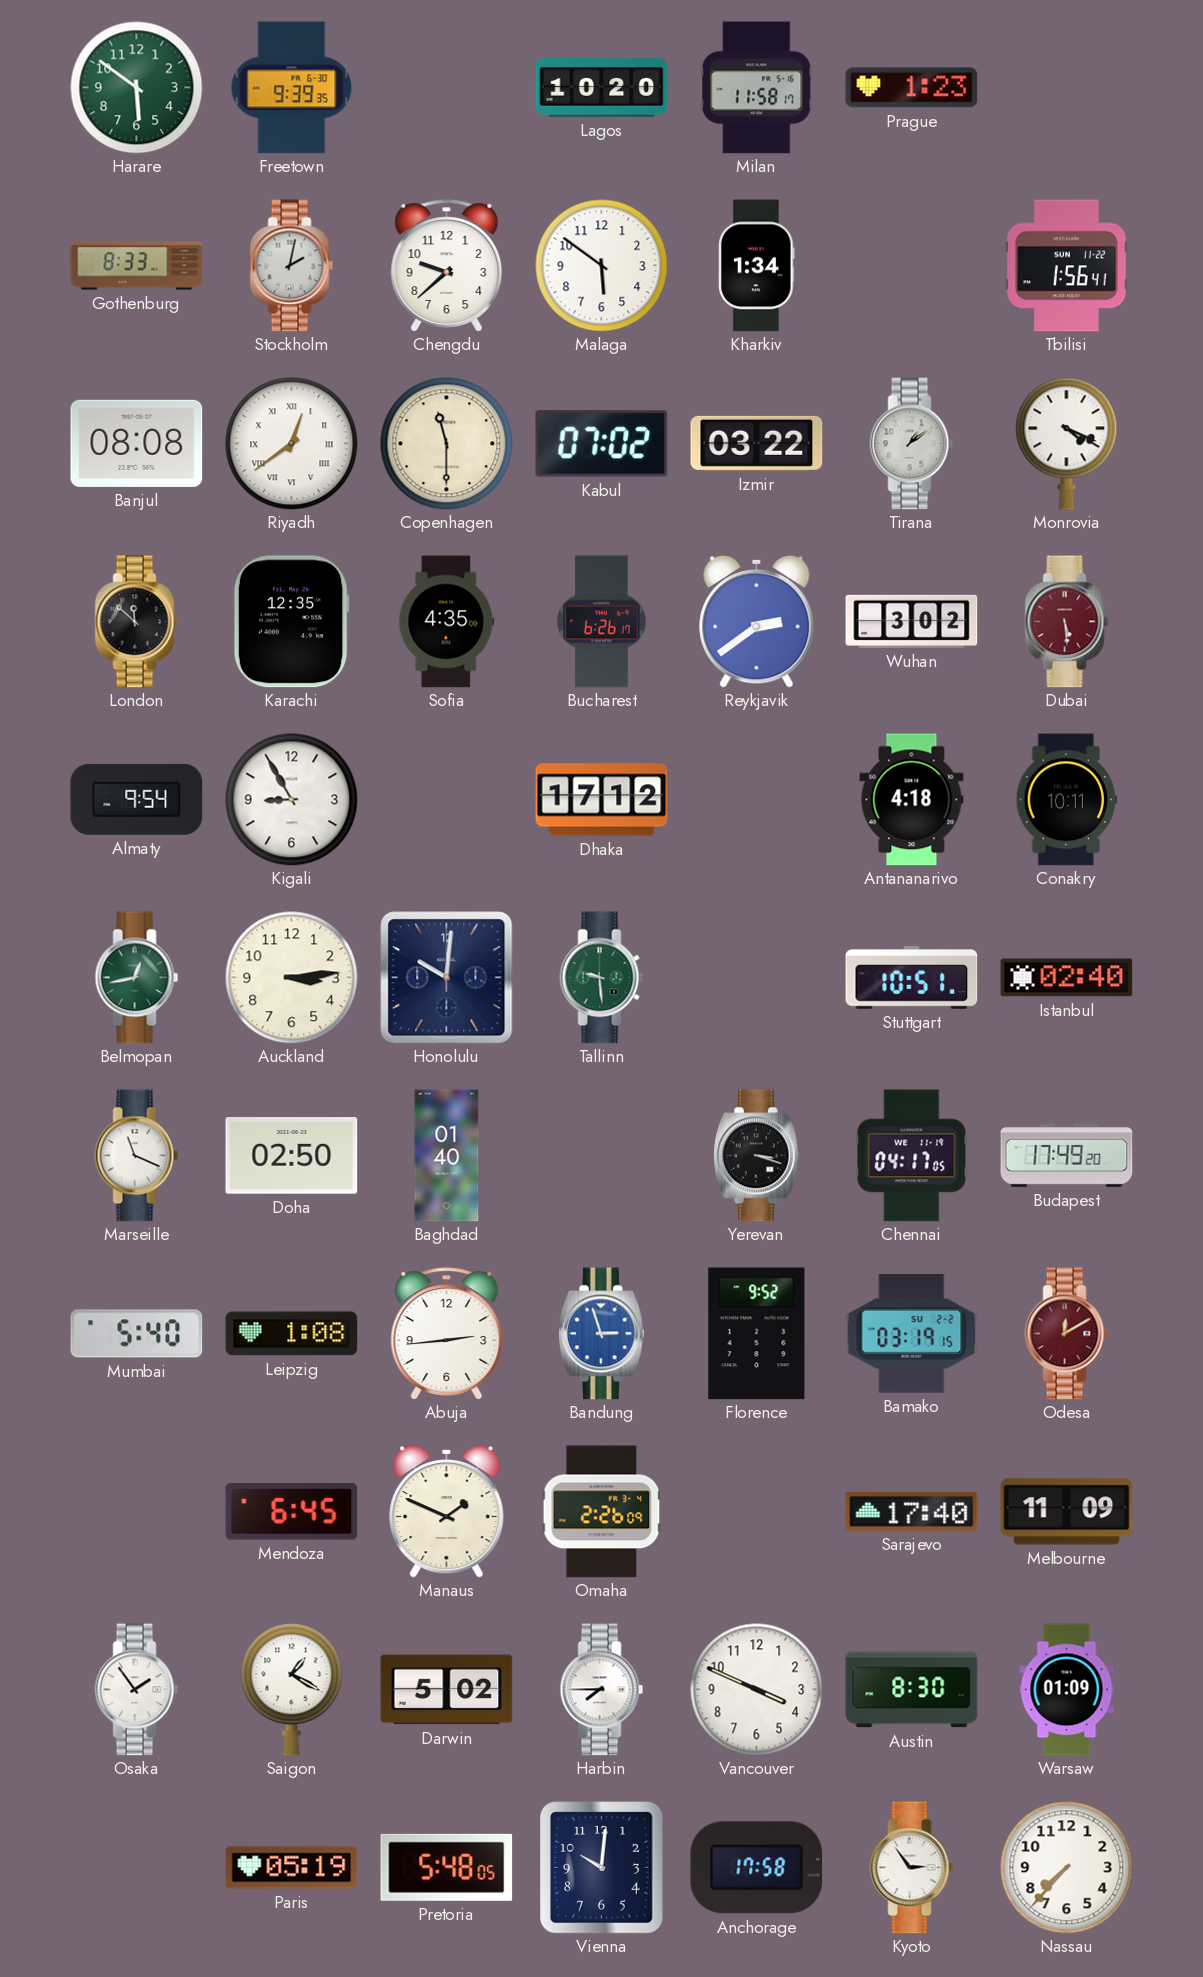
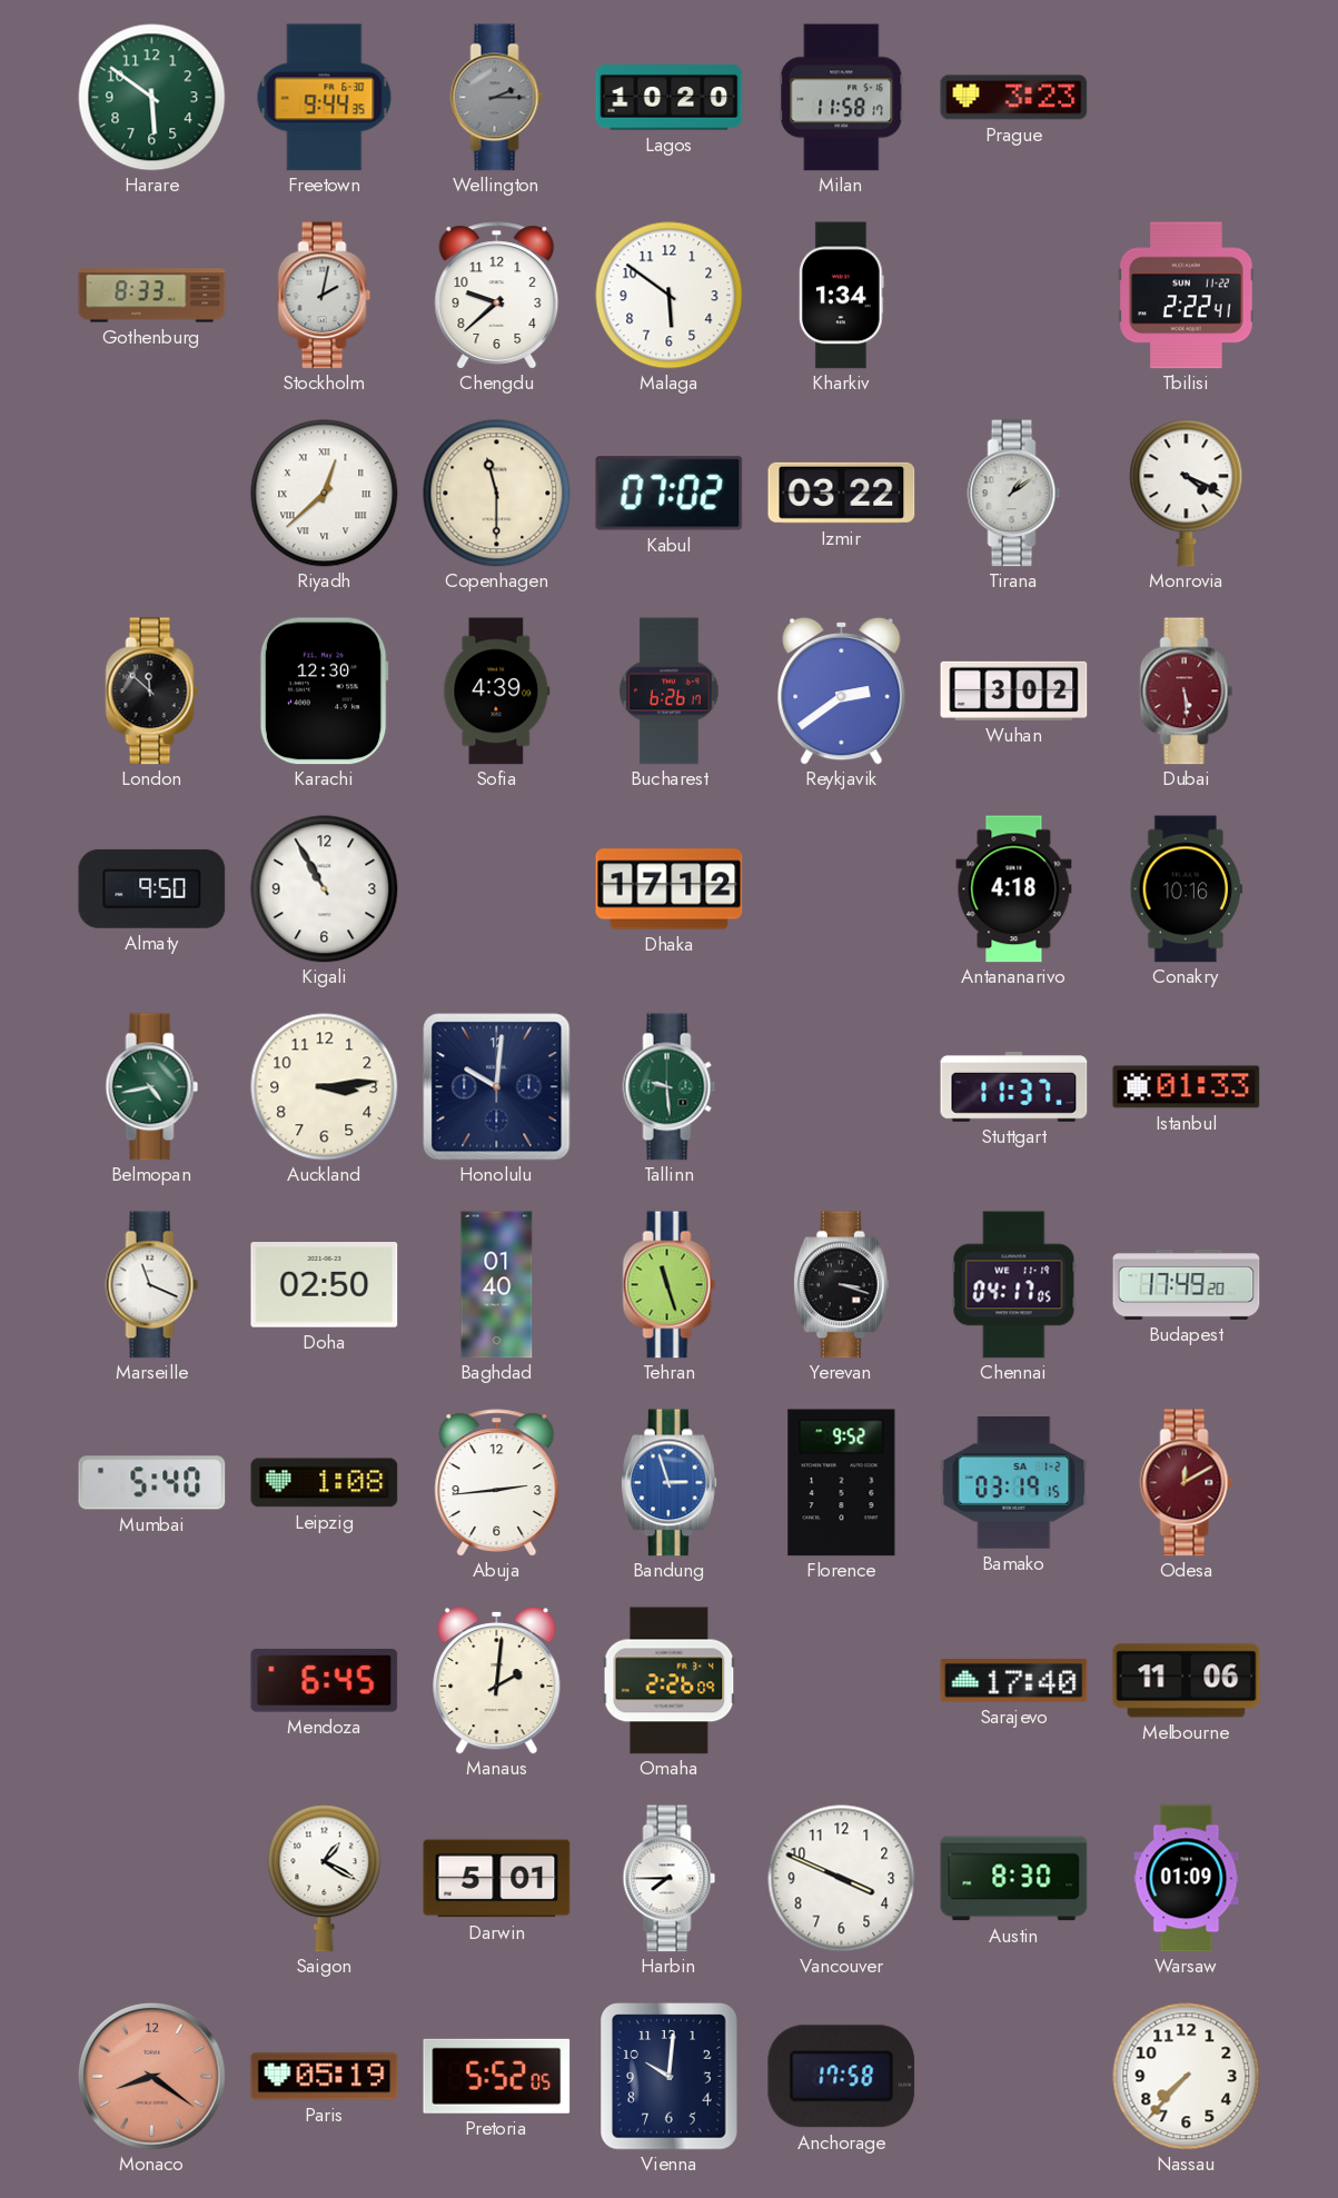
Freetown: 9:39 -> 9:44
Wellington: none -> 2:15
Prague: 1:23 -> 3:23
Tbilisi: 1:56 -> 2:22
Banjul: 08:08 -> none
Riyadh: 12:39 -> 12:38
Karachi: 12:35 -> 12:30
Sofia: 4:35 -> 4:39
Almaty: 9:54 -> 9:50
Kigali: 8:55 -> 10:55
Conakry: 10:11 -> 10:16
Belmopan: 12:43 -> 4:43
Stuttgart: 10:51 -> 11:37
Istanbul: 02:40 -> 01:33
Tehran: none -> 11:27
Bamako date: SU 2-2 -> SA 1-2
Manaus: 1:49 -> 2:01
Melbourne: 11:09 -> 11:06
Osaka: 1:54 -> none
Darwin: 5:02 -> 5:01
Monaco: none -> 8:21
Pretoria: 5:48 -> 5:52
Kyoto: 2:54 -> none
